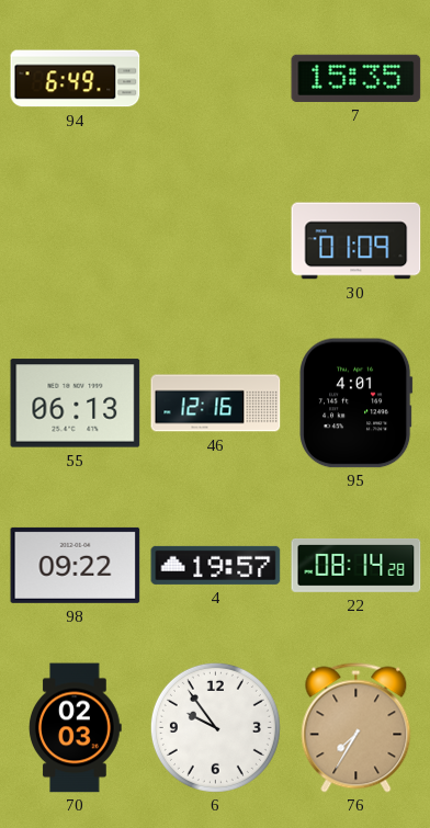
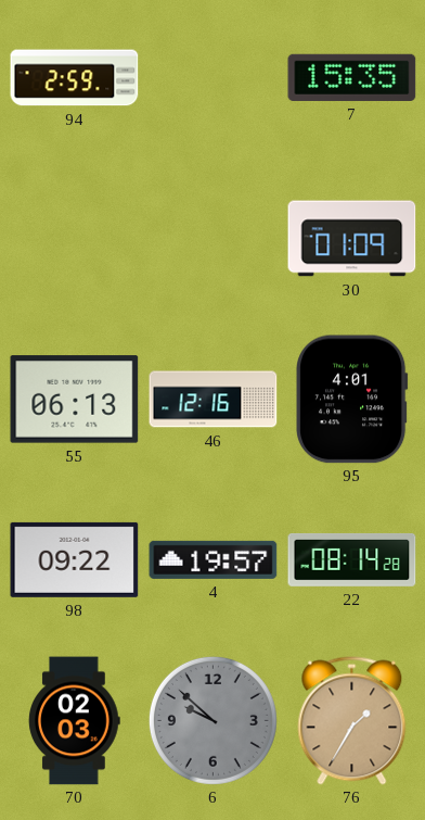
94: 6:49 -> 2:59
6: 9:54 -> 9:52
6 dial: white -> grey
76: 7:35 -> 1:35
